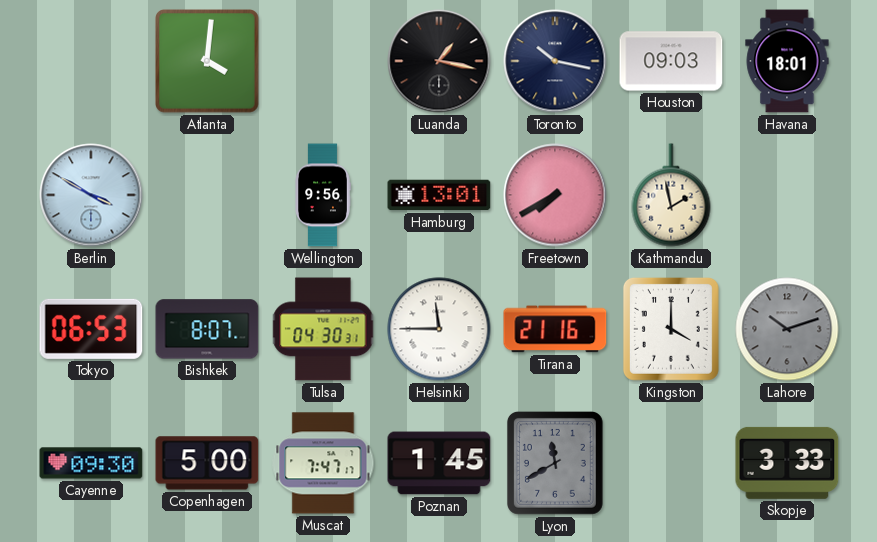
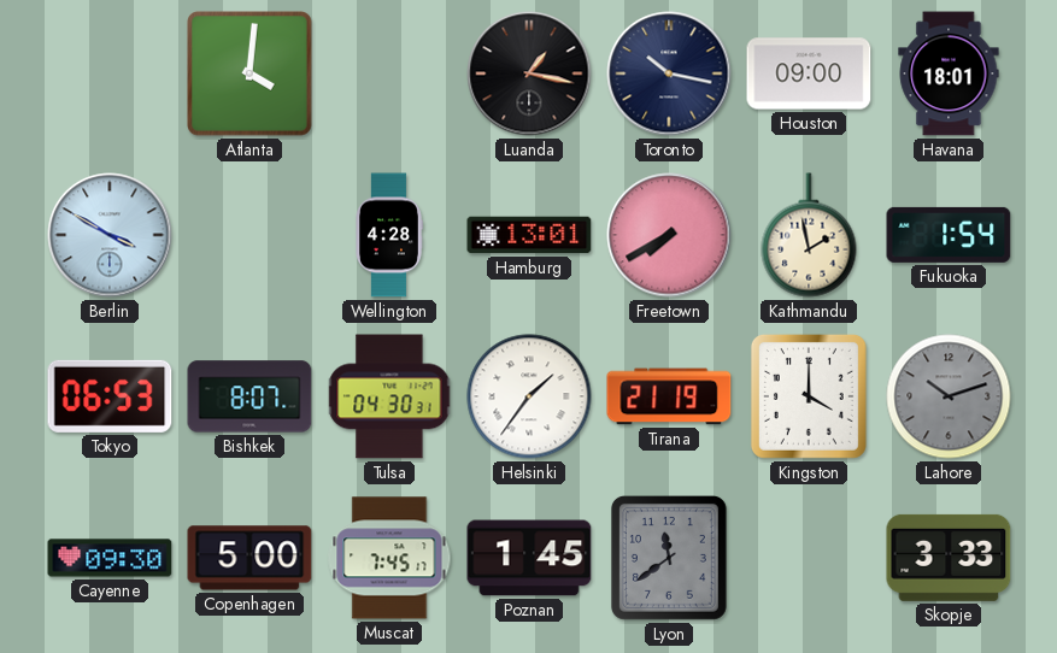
Houston: 09:03 -> 09:00
Wellington: 9:56 -> 4:28
Fukuoka: none -> 1:54
Helsinki: 11:45 -> 1:36
Tirana: 21:16 -> 21:19
Muscat: 7:47 -> 7:45
Lyon: 11:40 -> 11:39
